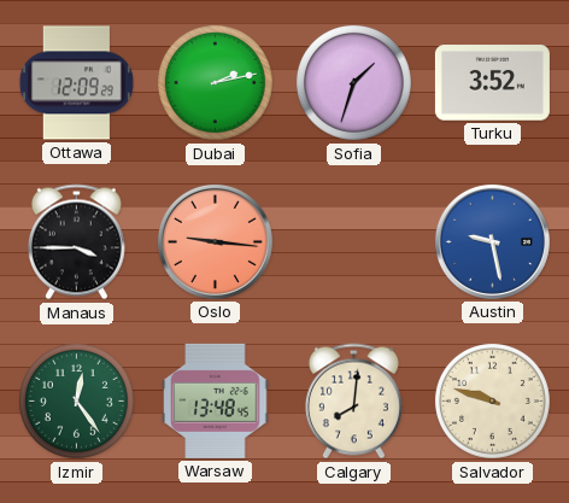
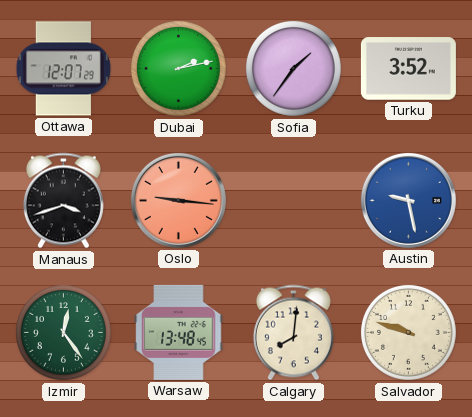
Ottawa: 12:09 -> 12:07
Sofia: 1:33 -> 1:36
Manaus: 3:45 -> 3:42
